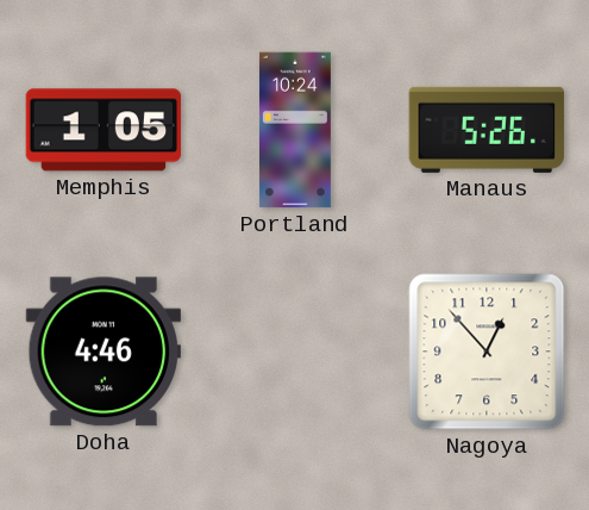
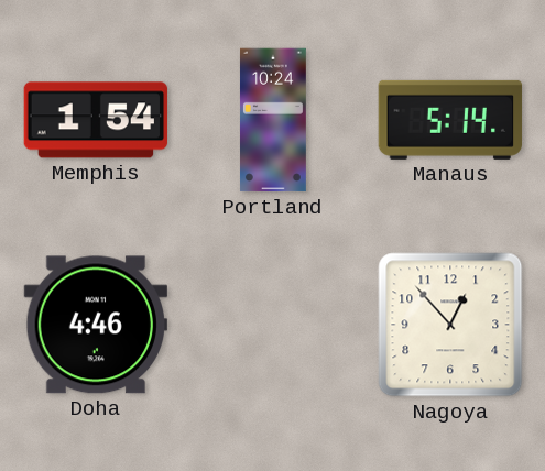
Memphis: 1:05 -> 1:54
Manaus: 5:26 -> 5:14
